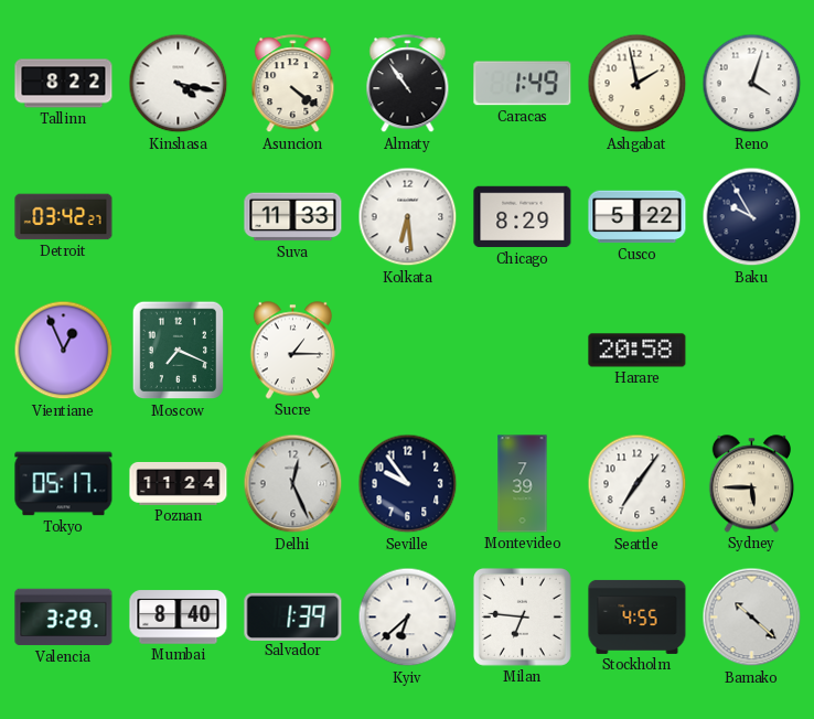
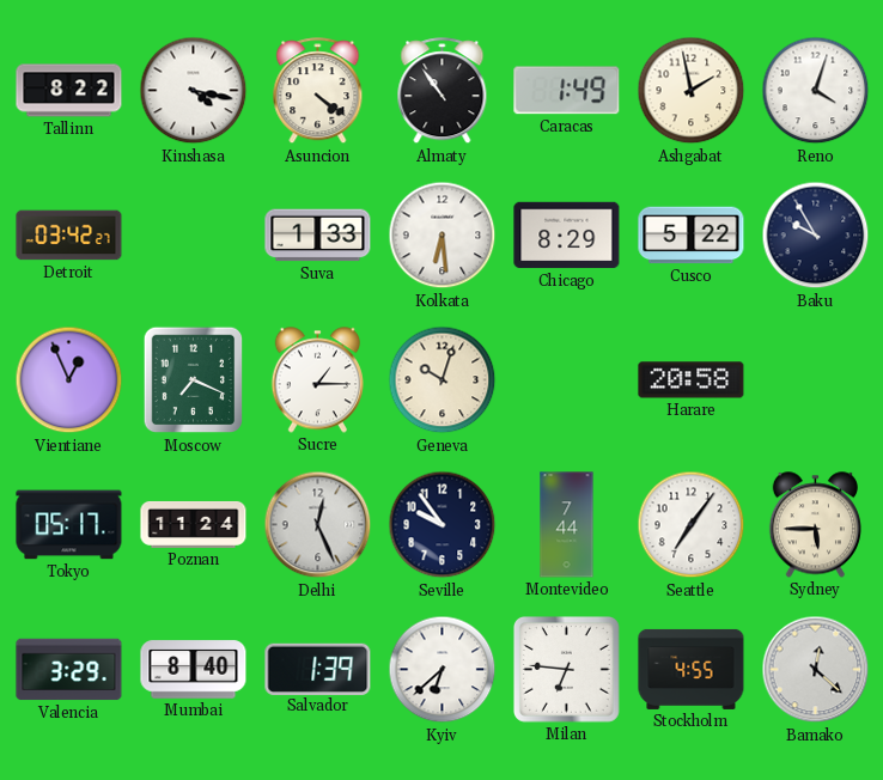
Suva: 11:33 -> 1:33
Geneva: none -> 10:03
Montevideo: 7:39 -> 7:44
Bamako: 10:22 -> 12:22
